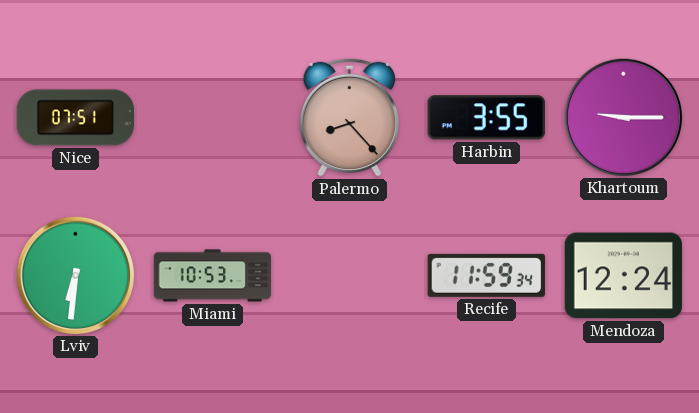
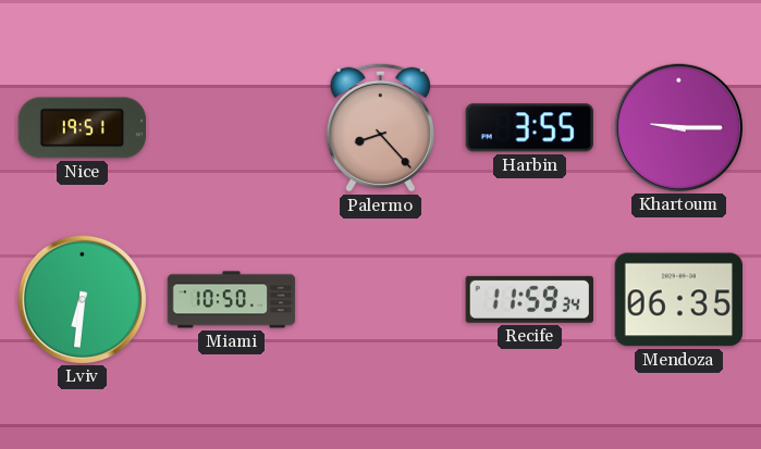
Nice: 07:51 -> 19:51
Miami: 10:53 -> 10:50
Mendoza: 12:24 -> 06:35
